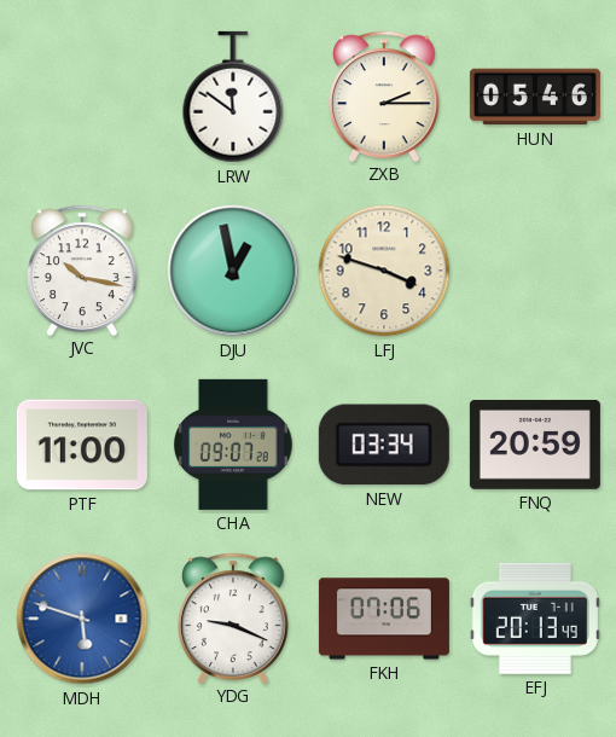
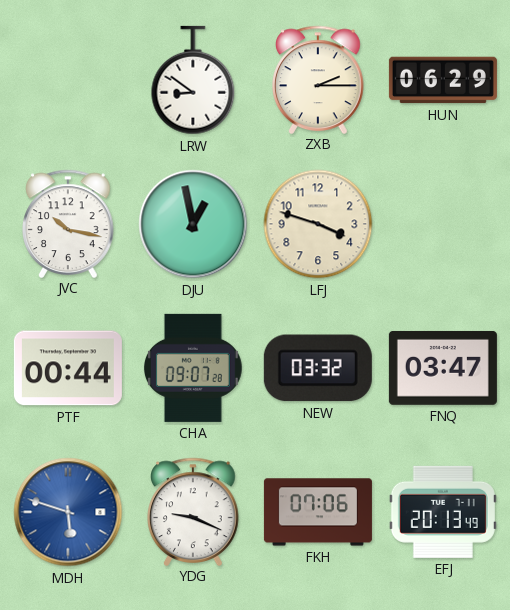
LRW: 11:51 -> 8:51
HUN: 05:46 -> 06:29
PTF: 11:00 -> 00:44
NEW: 03:34 -> 03:32
FNQ: 20:59 -> 03:47
